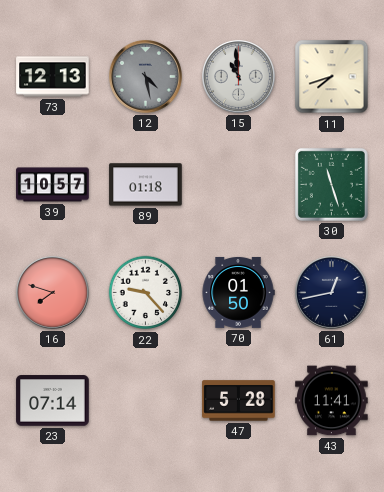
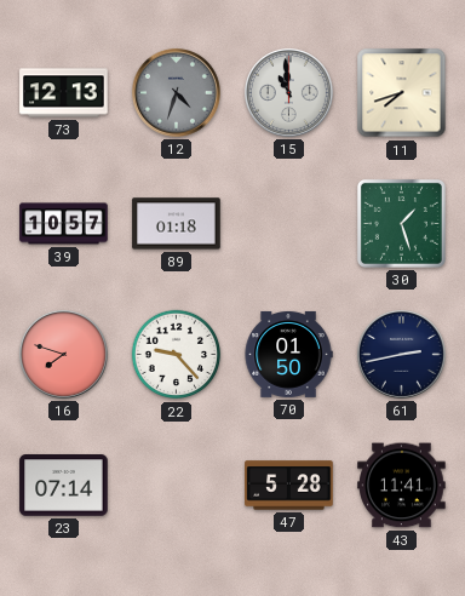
12: 4:28 -> 4:33
30: 11:27 -> 1:27
61: 12:43 -> 2:43
